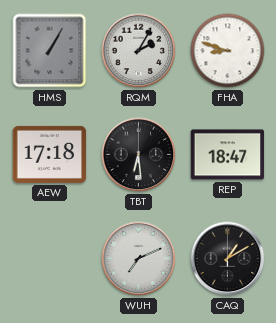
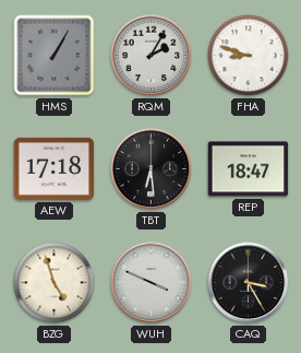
BZG: none -> 4:57
WUH: 7:11 -> 3:49
CAQ: 1:10 -> 3:25
